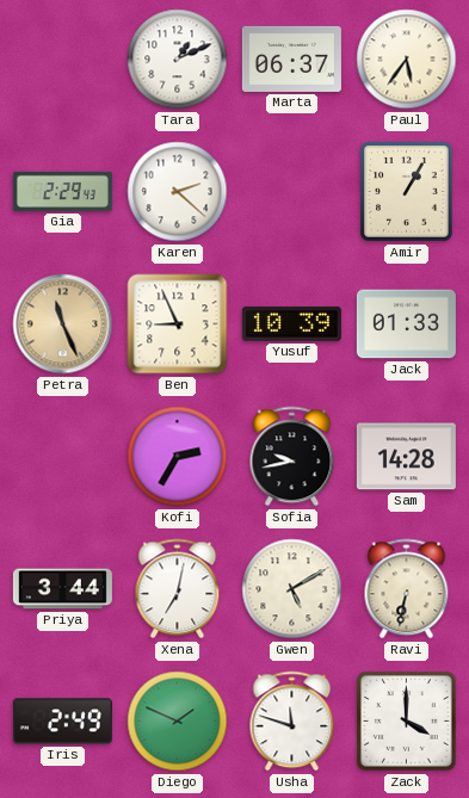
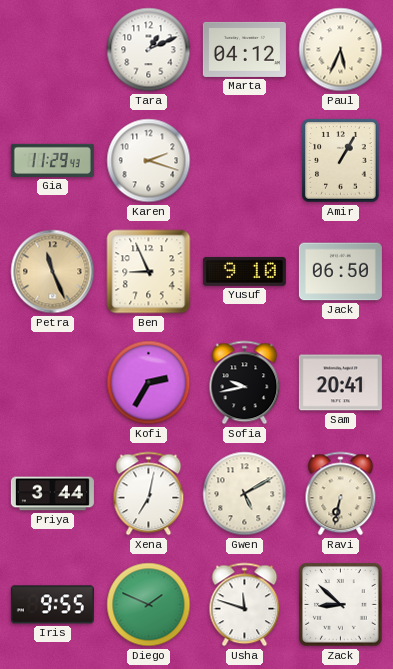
Marta: 06:37 -> 04:12
Paul: 5:36 -> 5:34
Gia: 2:29 -> 11:29
Karen: 2:22 -> 2:18
Yusuf: 10:39 -> 9:10
Jack: 01:33 -> 06:50
Sam: 14:28 -> 20:41
Iris: 2:49 -> 9:55
Zack: 4:00 -> 8:52
